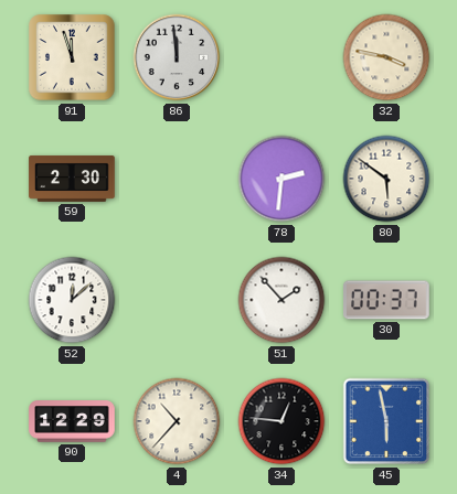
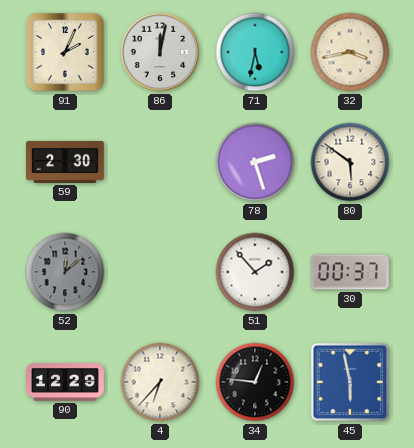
91: 11:57 -> 2:04
86: 11:59 -> 12:02
71: none -> 5:32
32: 3:47 -> 3:43
78: 2:31 -> 2:27
52 dial: white -> grey
4: 10:37 -> 6:37
